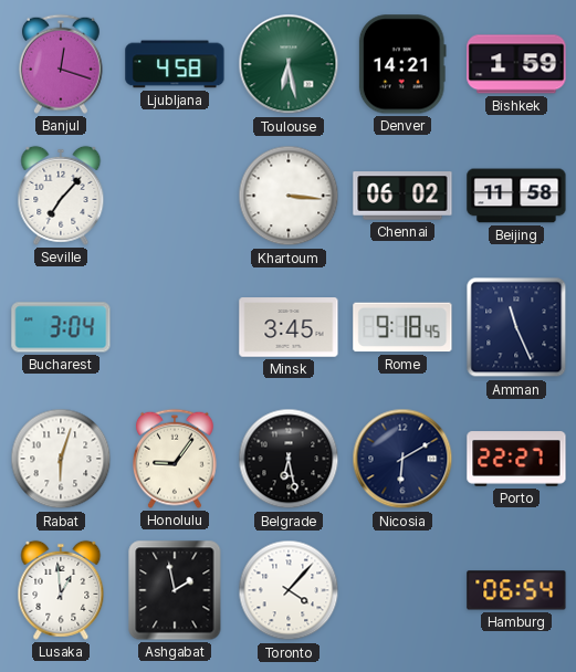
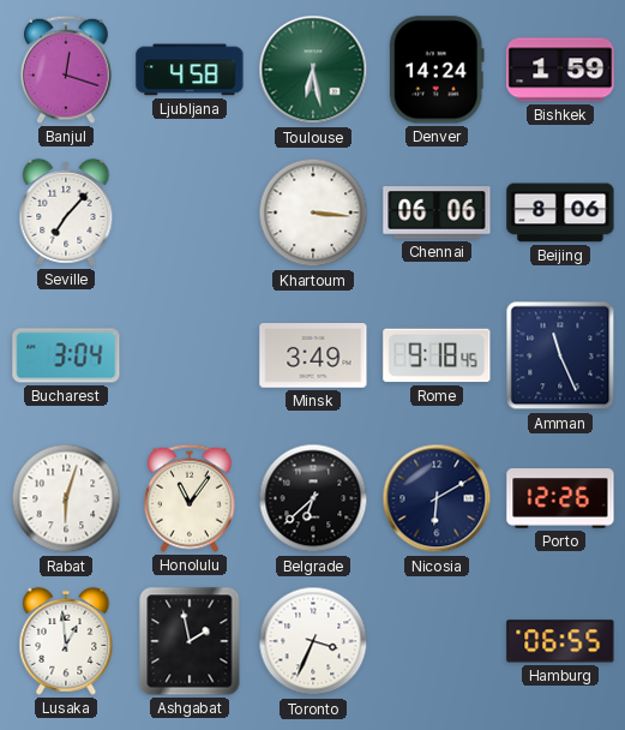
Denver: 14:21 -> 14:24
Chennai: 06:02 -> 06:06
Beijing: 11:58 -> 8:06
Minsk: 3:45 -> 3:49
Honolulu: 9:06 -> 11:06
Belgrade: 6:28 -> 6:38
Porto: 22:27 -> 12:26
Toronto: 4:07 -> 3:34
Hamburg: 06:54 -> 06:55
